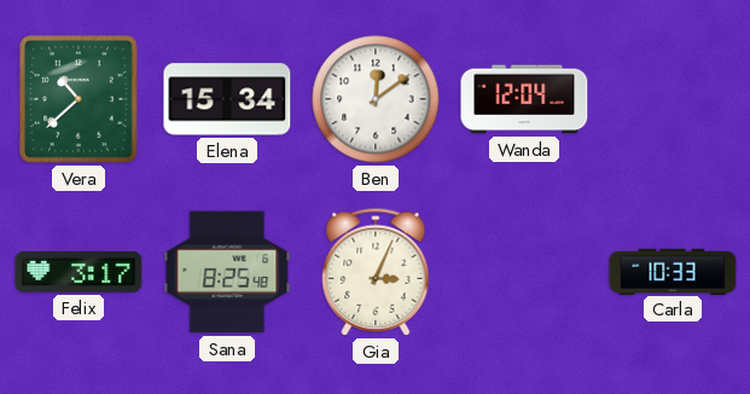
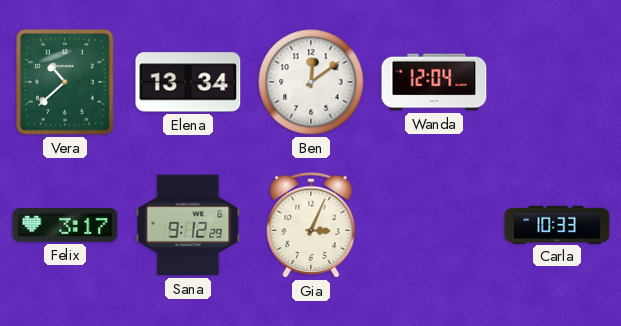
Elena: 15:34 -> 13:34
Sana: 8:25 -> 9:12
